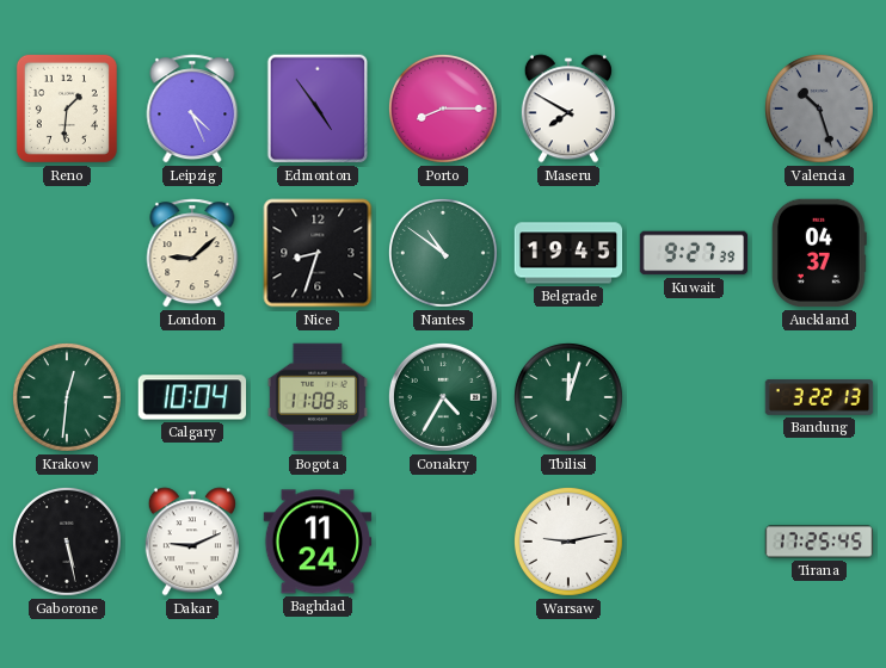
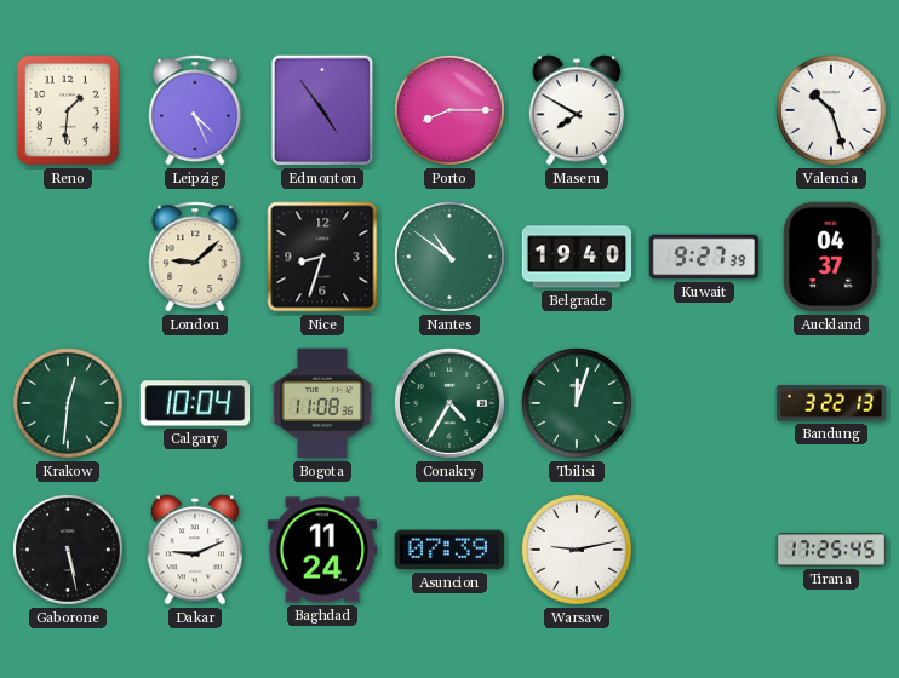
Valencia dial: grey -> white
Belgrade: 19:45 -> 19:40
Asuncion: none -> 07:39
